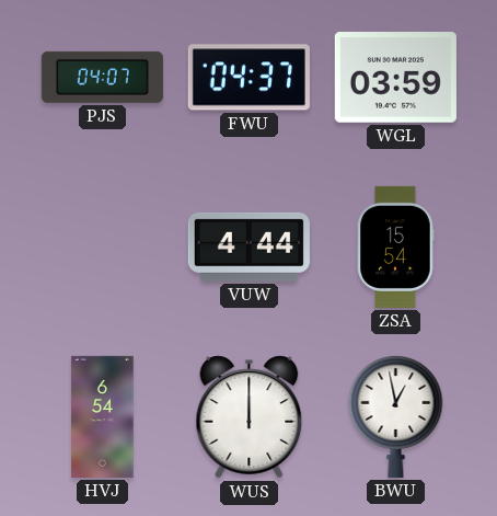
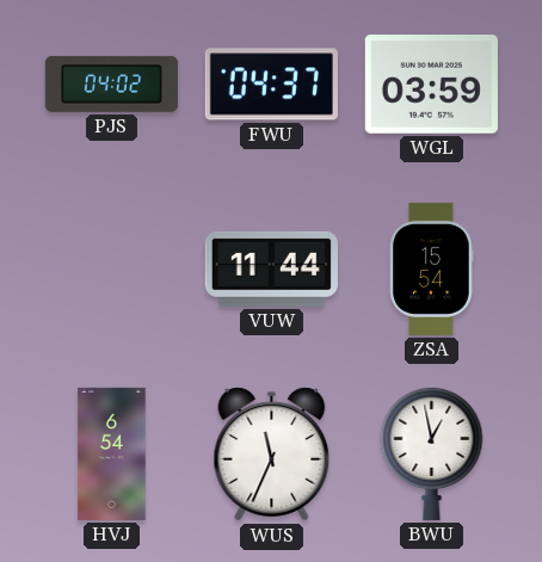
PJS: 04:07 -> 04:02
VUW: 4:44 -> 11:44
WUS: 12:00 -> 11:34
